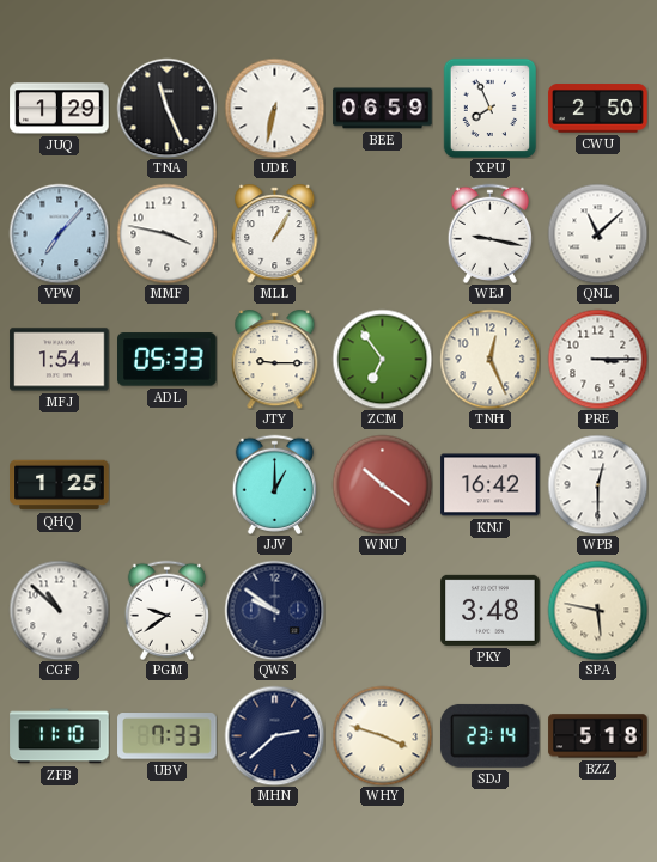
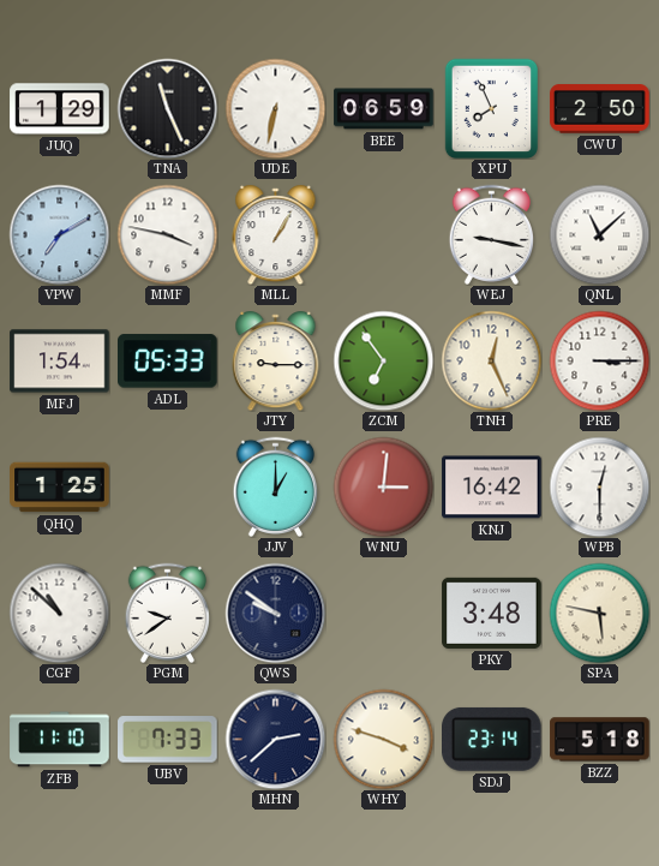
VPW: 7:07 -> 7:10
WNU: 10:21 -> 3:01
